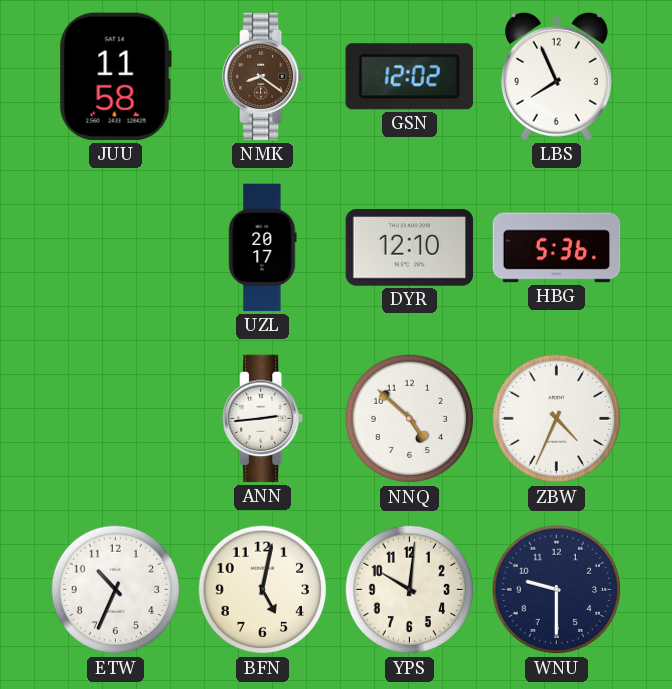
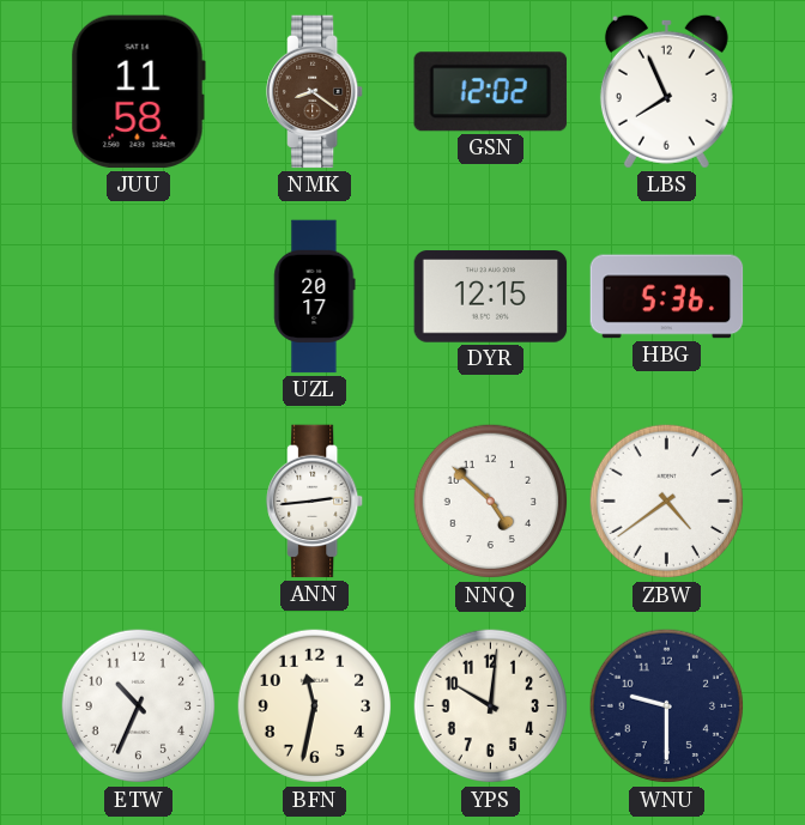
DYR: 12:10 -> 12:15
ZBW: 4:34 -> 4:39
BFN: 5:02 -> 11:32
